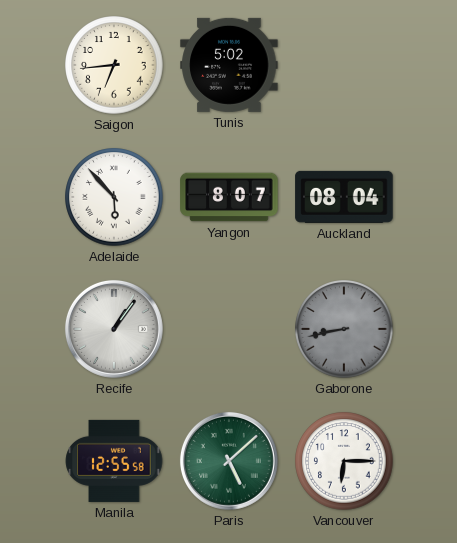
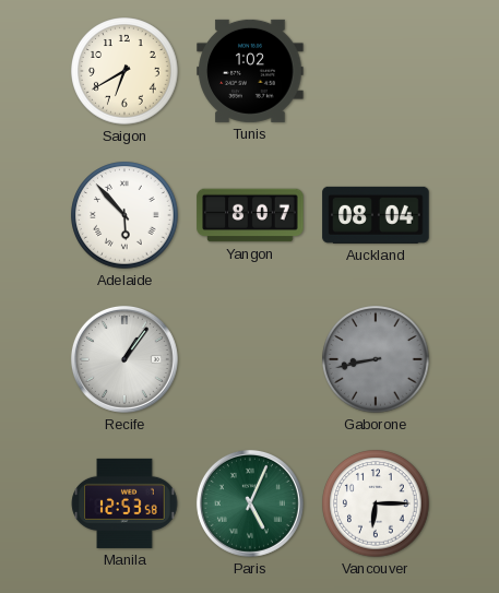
Saigon: 6:44 -> 6:40
Tunis: 5:02 -> 1:02
Manila: 12:55 -> 12:53
Paris: 5:08 -> 5:04
